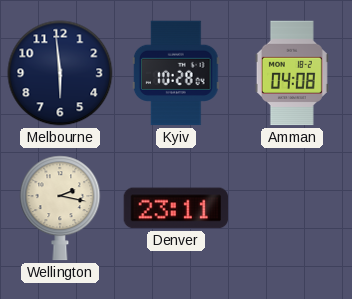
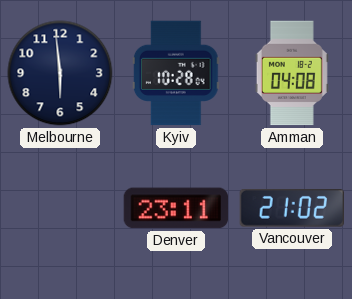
Wellington: 2:17 -> none
Vancouver: none -> 21:02
